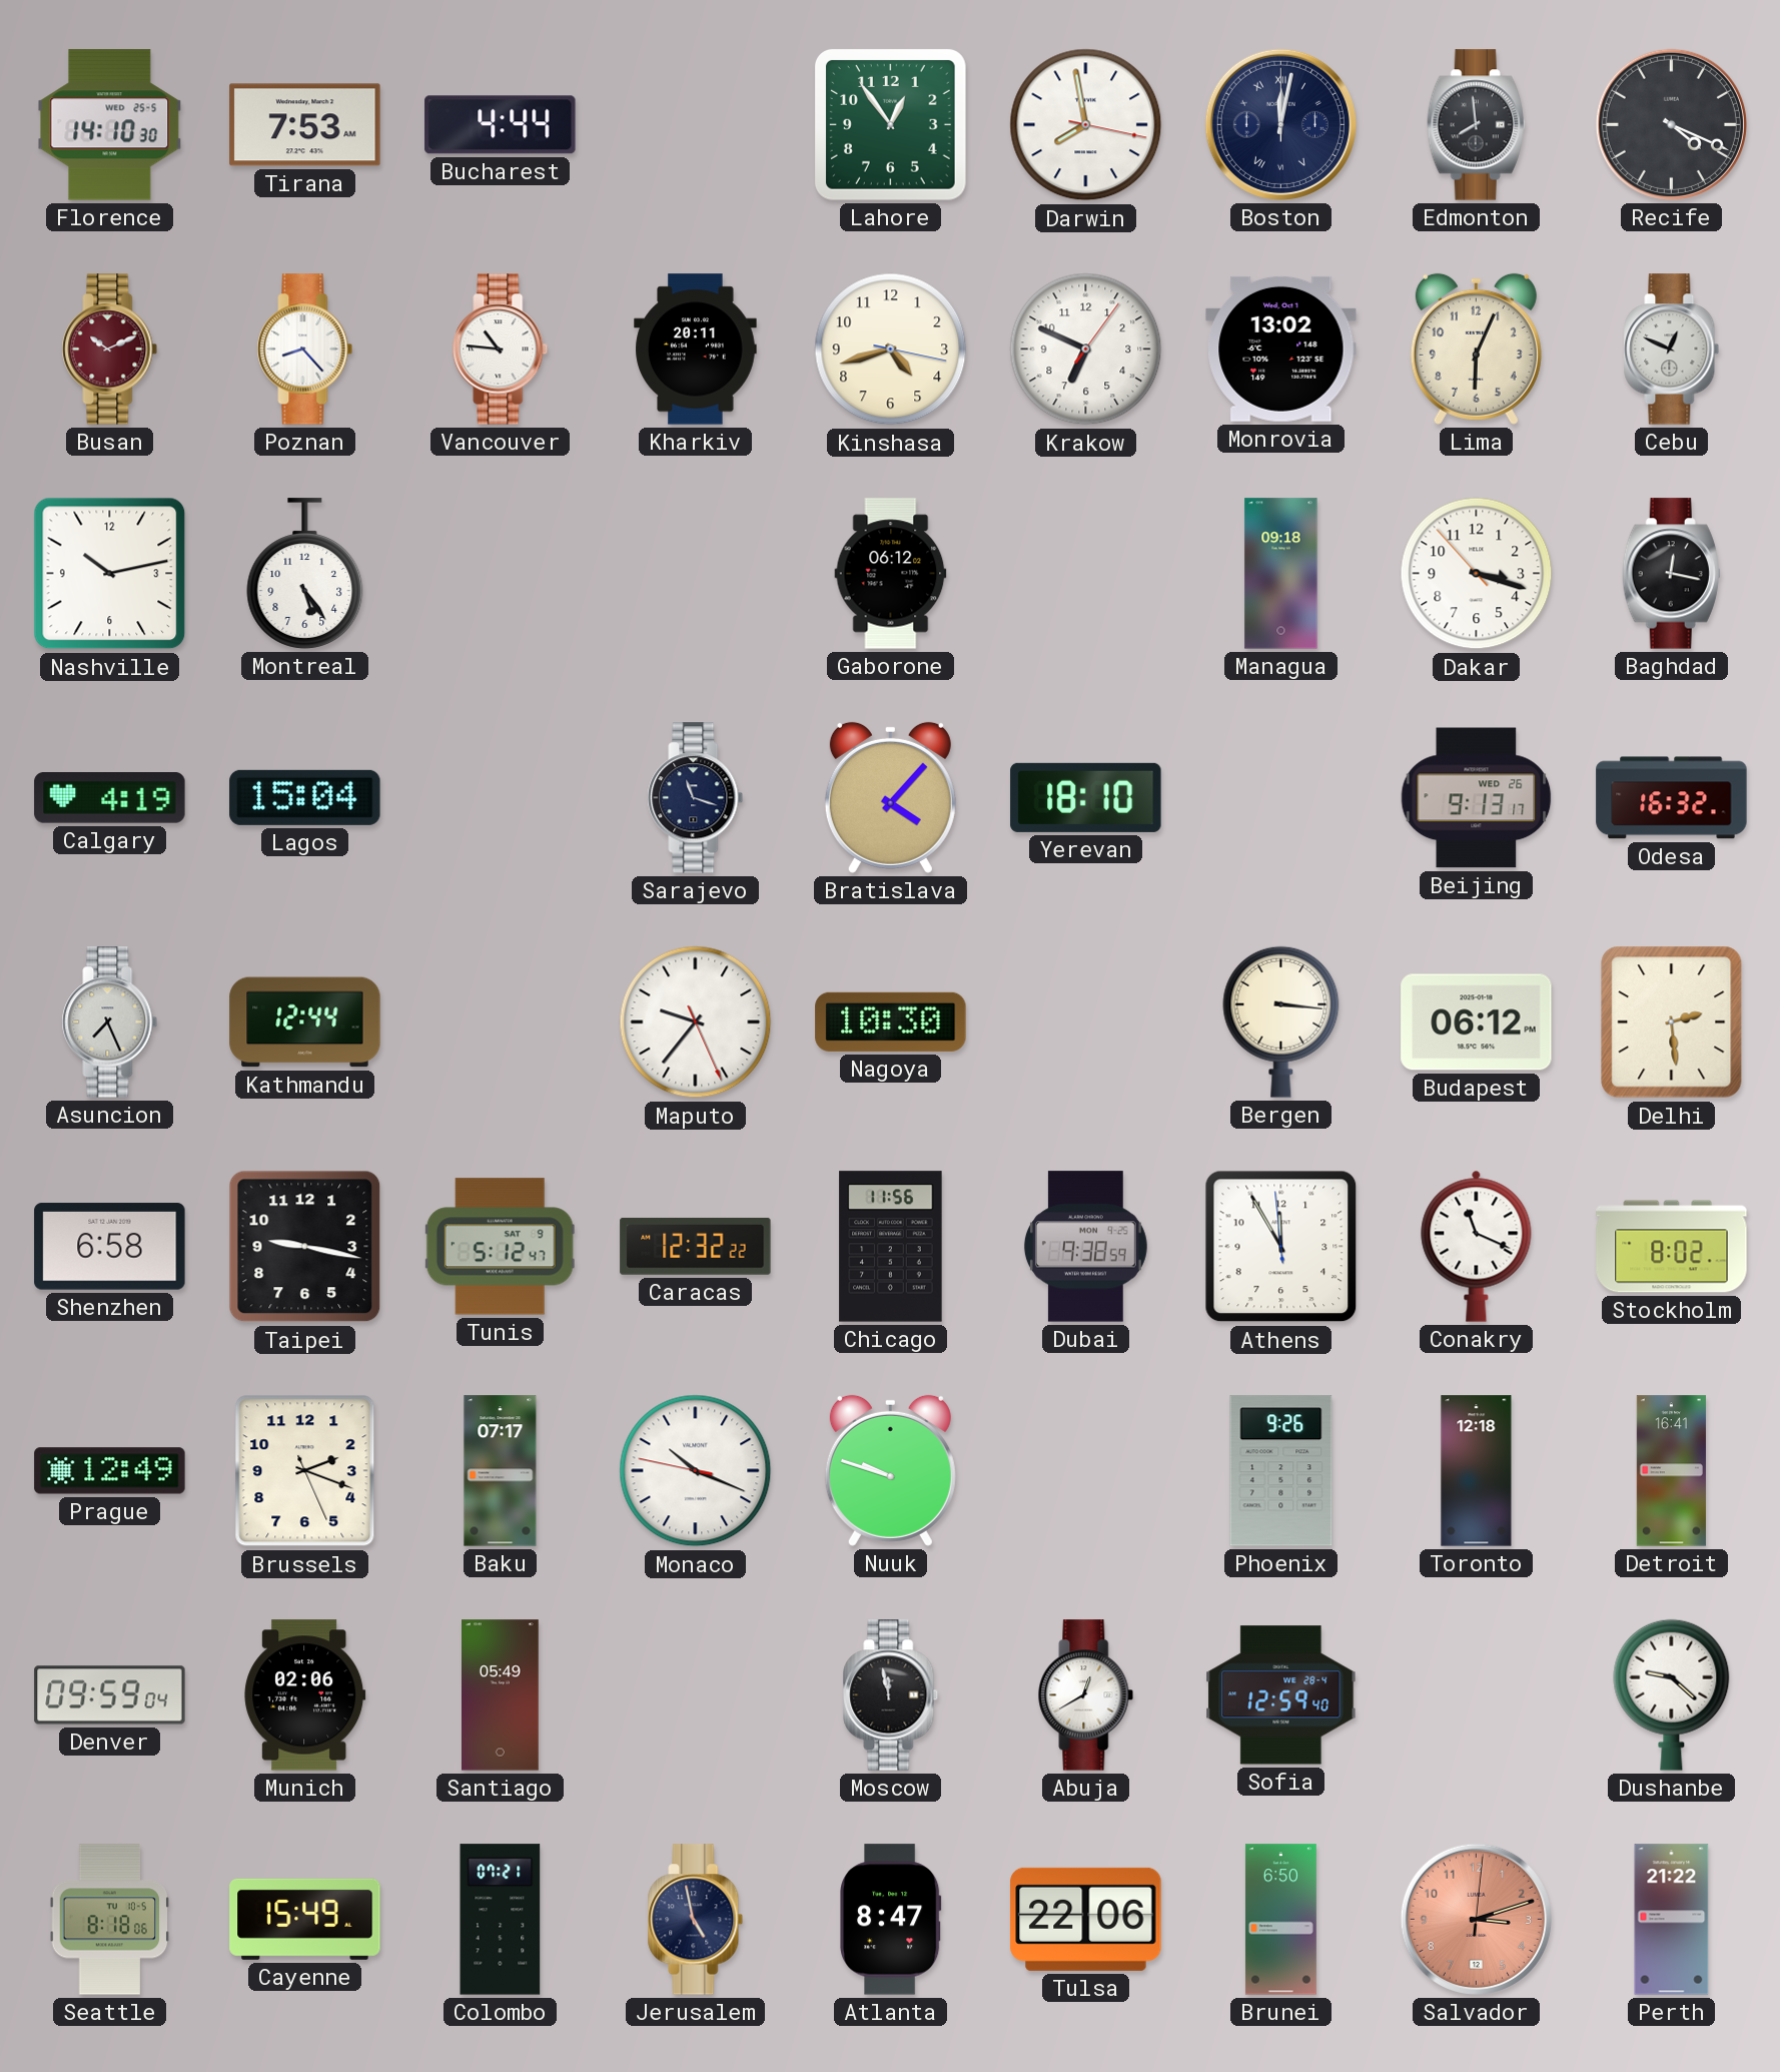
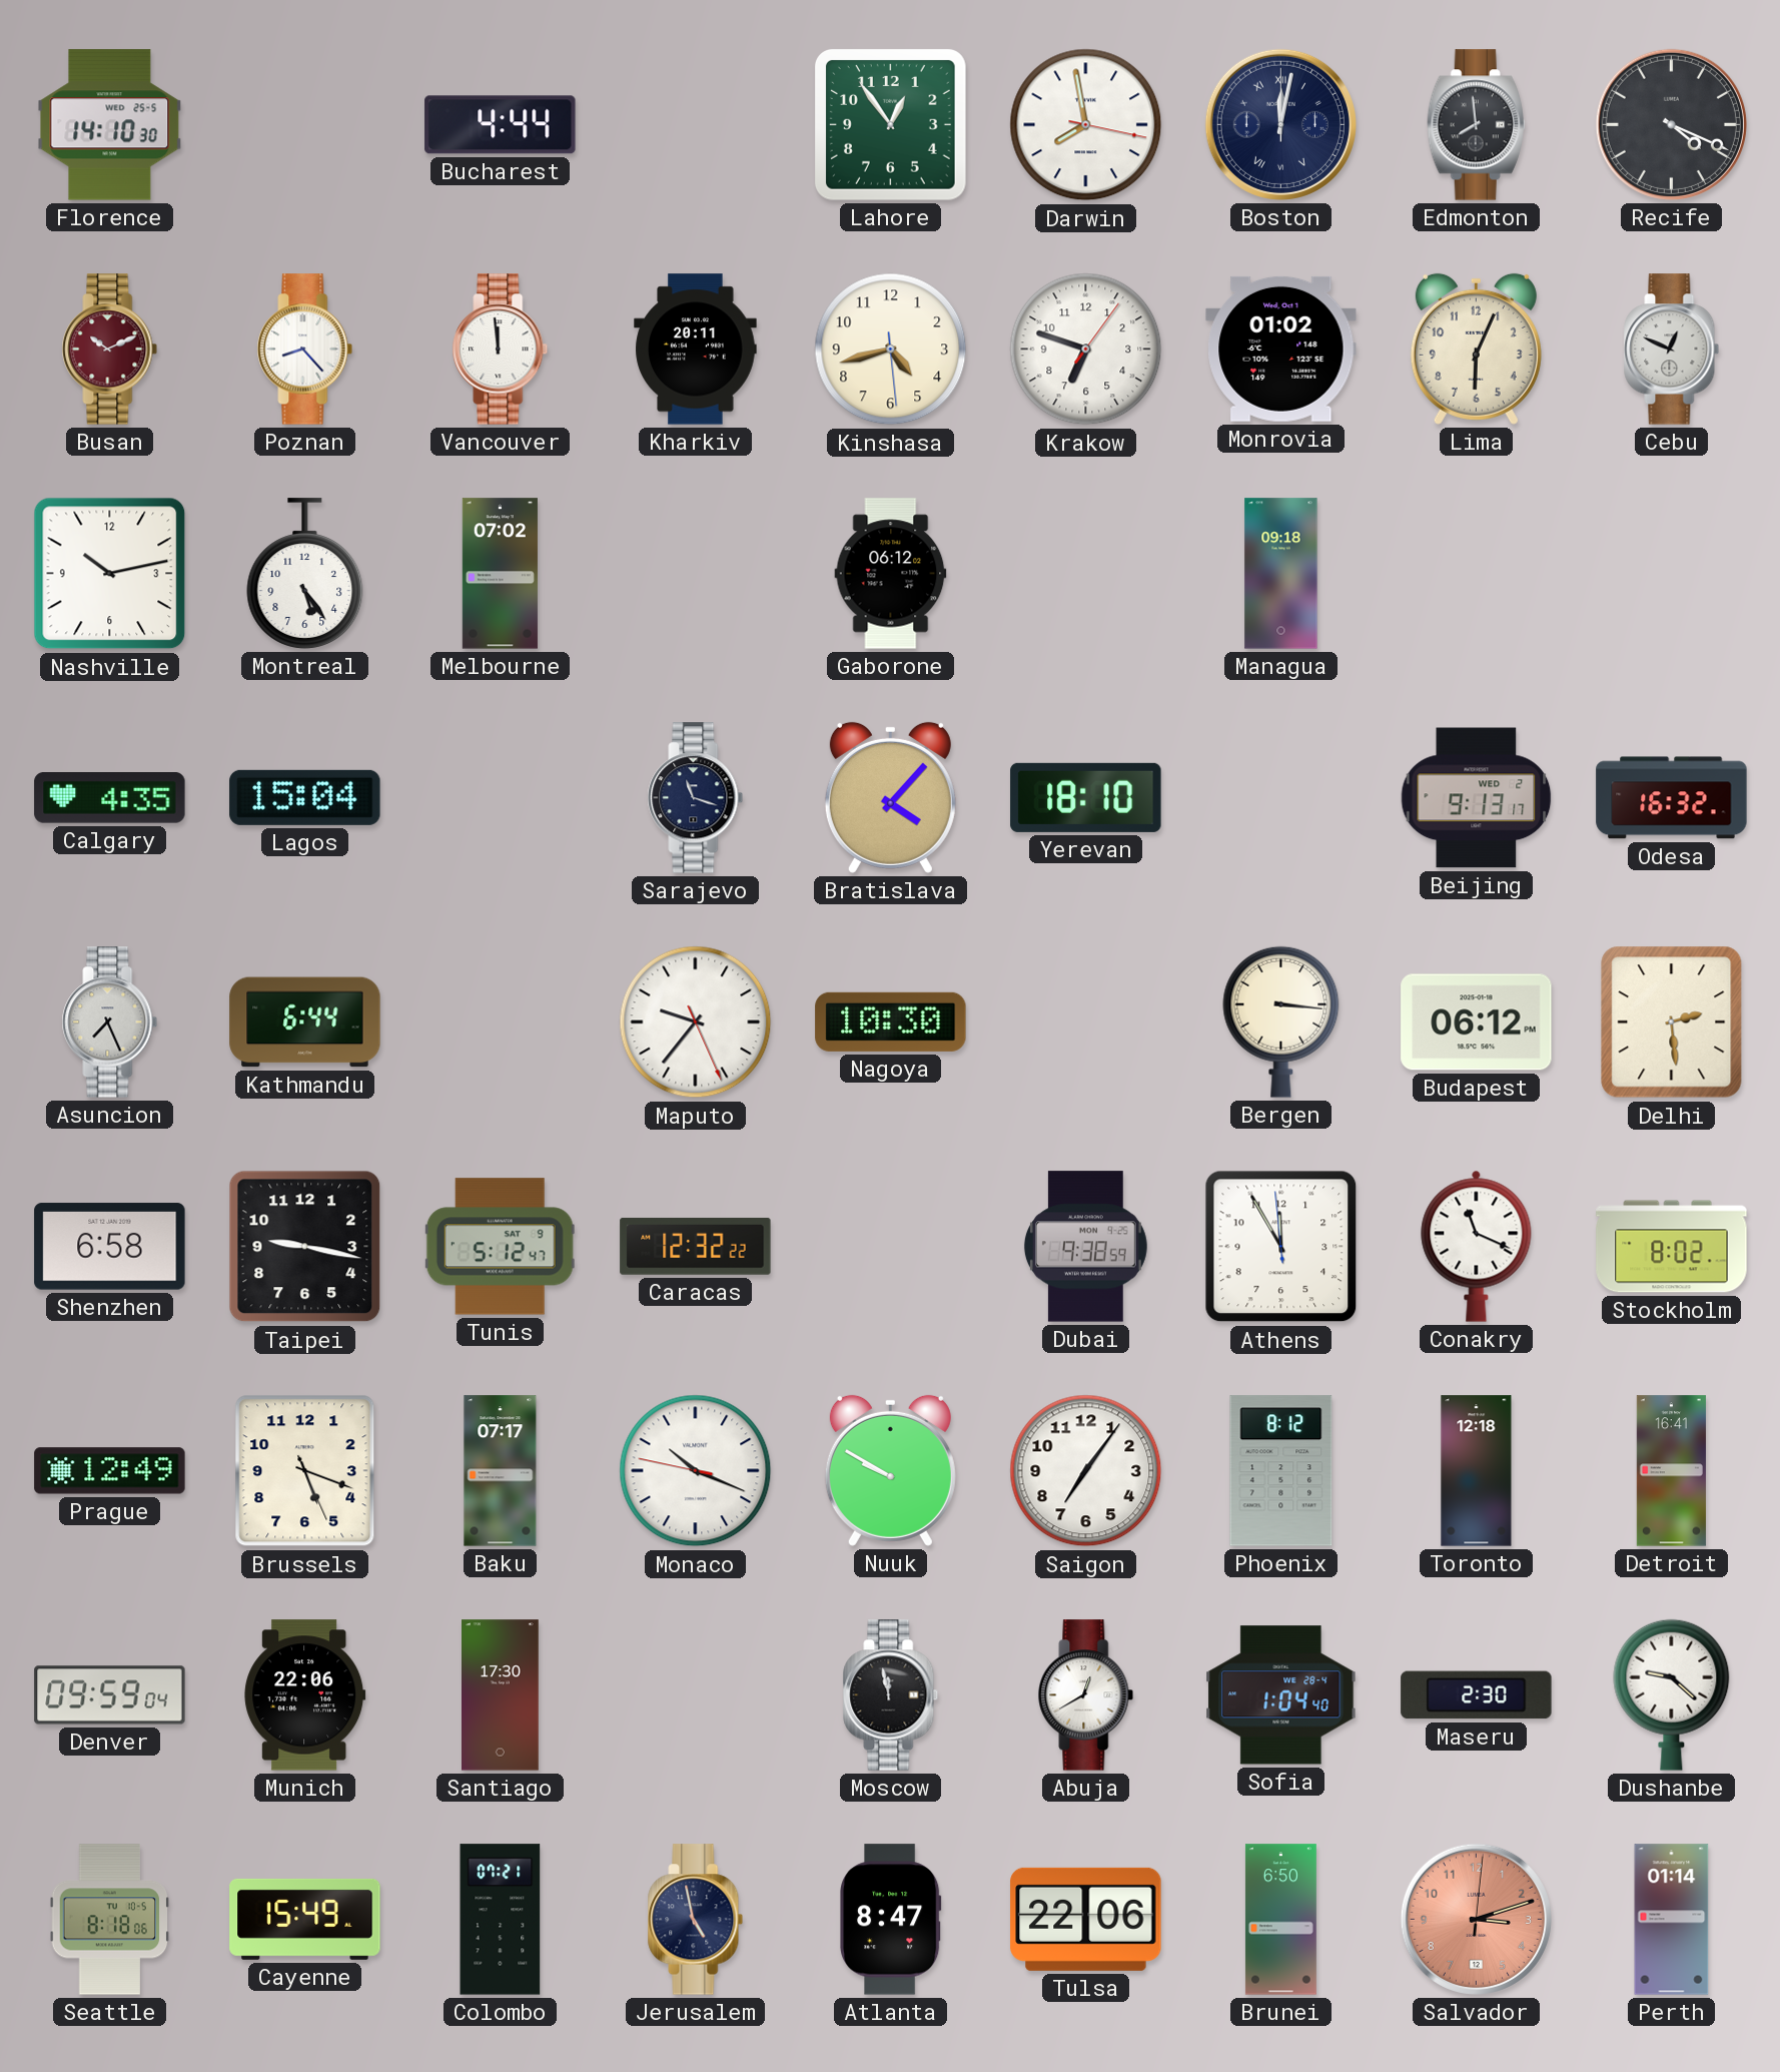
Tirana: 7:53 -> none
Vancouver: 10:46 -> 11:59
Kinshasa: 4:42:17 -> 4:42:29
Krakow: 6:49 -> 6:48
Monrovia: 13:02 -> 01:02
Melbourne: none -> 07:02
Dakar: 3:17 -> none
Baghdad: 12:17 -> none
Calgary: 4:19 -> 4:35
Beijing date: WED 26 -> WED 2
Kathmandu: 12:44 -> 6:44
Chicago: 11:56 -> none
Brussels: 2:18 -> 5:18
Nuuk: 9:48 -> 9:50
Saigon: none -> 7:06
Phoenix: 9:26 -> 8:12
Munich: 02:06 -> 22:06
Santiago: 05:49 -> 17:30
Sofia: 12:59 -> 1:04
Maseru: none -> 2:30
Perth: 21:22 -> 01:14
